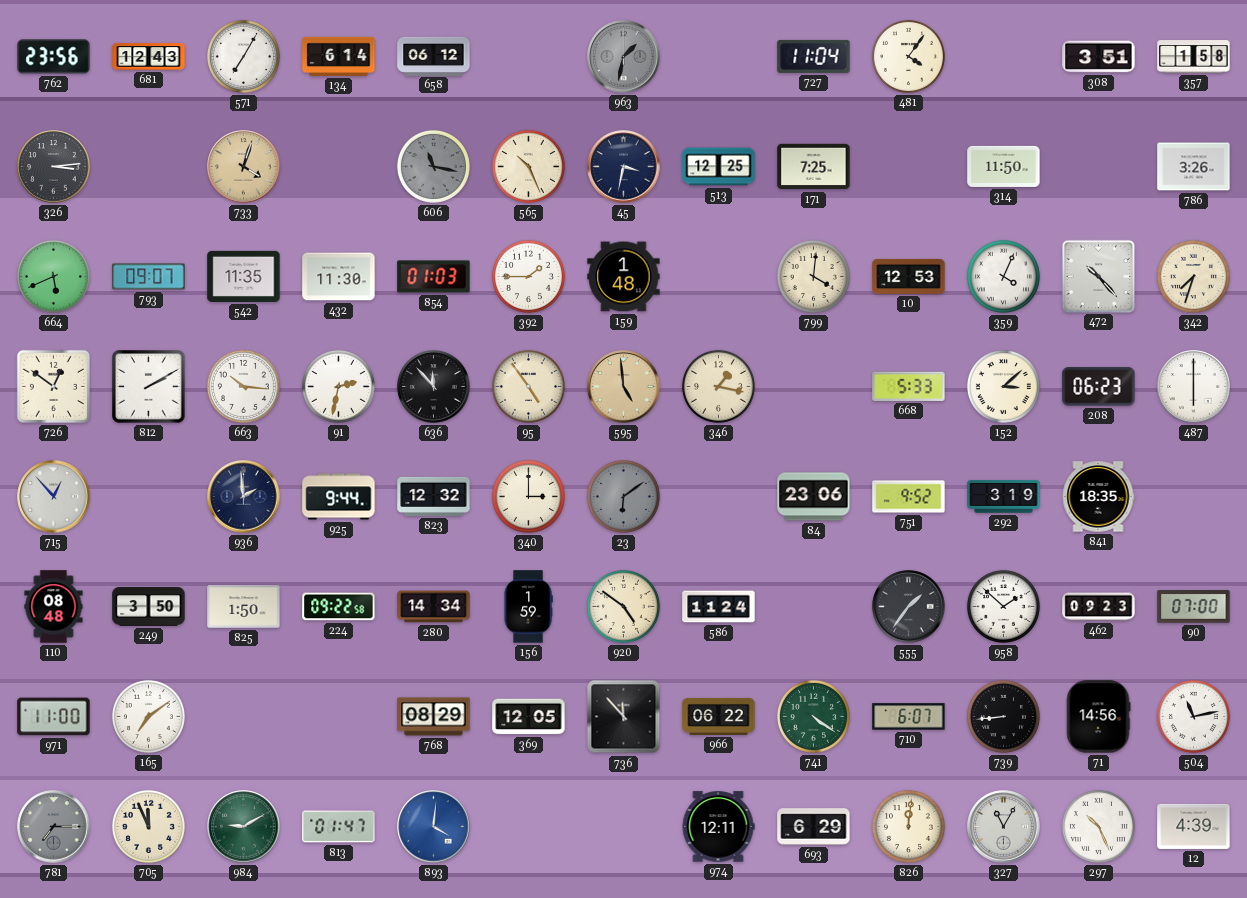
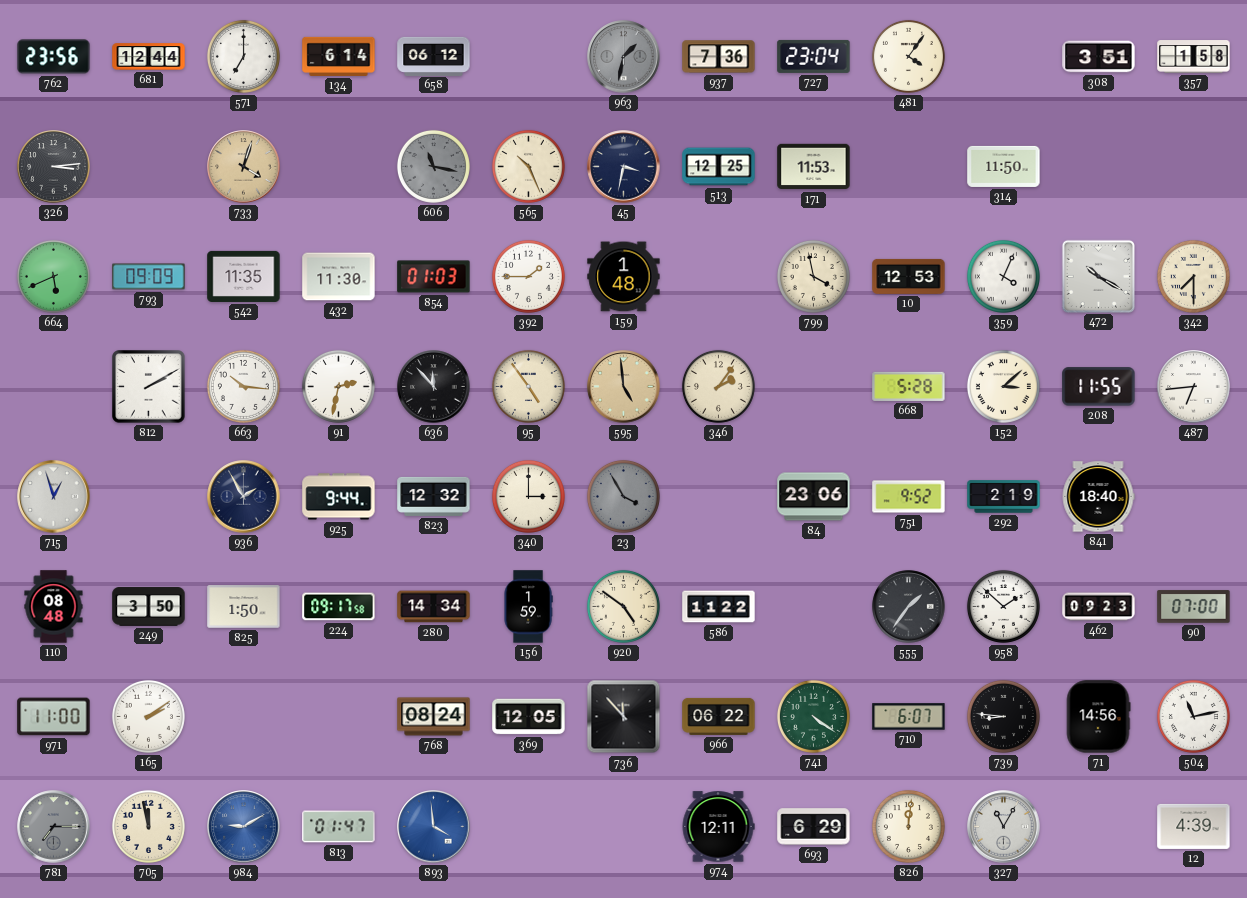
681: 12:43 -> 12:44
571: 7:05 -> 7:00
937: none -> 7:36
727: 11:04 -> 23:04
171: 7:25 -> 11:53
786: 3:26 -> none
793: 09:07 -> 09:09
799: 4:01 -> 3:58
472: 10:23 -> 10:20
342: 7:33 -> 7:30
726: 12:51 -> none
346: 1:17 -> 2:06
668: 5:33 -> 5:28
208: 06:23 -> 11:55
487: 6:00 -> 6:44
715: 12:53 -> 12:57
936: 1:59 -> 1:55
23: 6:09 -> 3:55
292: 3:19 -> 2:19
841: 18:35 -> 18:40
224: 09:22 -> 09:17
586: 11:24 -> 11:22
165: 7:09 -> 2:09
768: 08:29 -> 08:24
739: 8:44 -> 8:46
705: 11:56 -> 11:58
984 dial: green -> blue
893: 4:01 -> 3:59
297: 10:26 -> none
